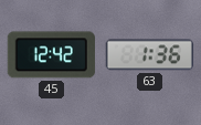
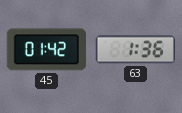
45: 12:42 -> 01:42
